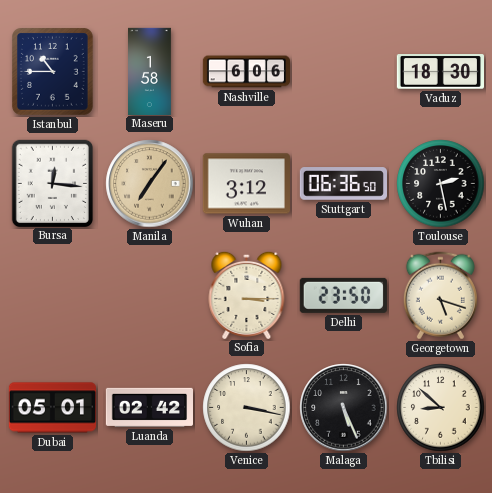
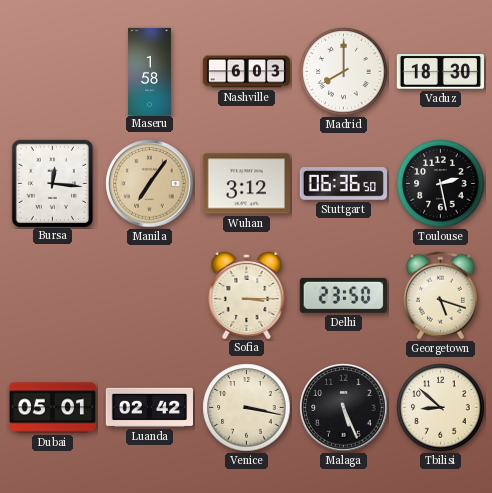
Istanbul: 10:45 -> none
Nashville: 6:06 -> 6:03
Madrid: none -> 8:00
